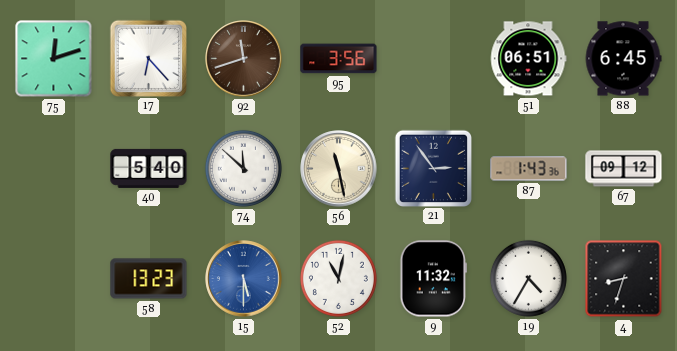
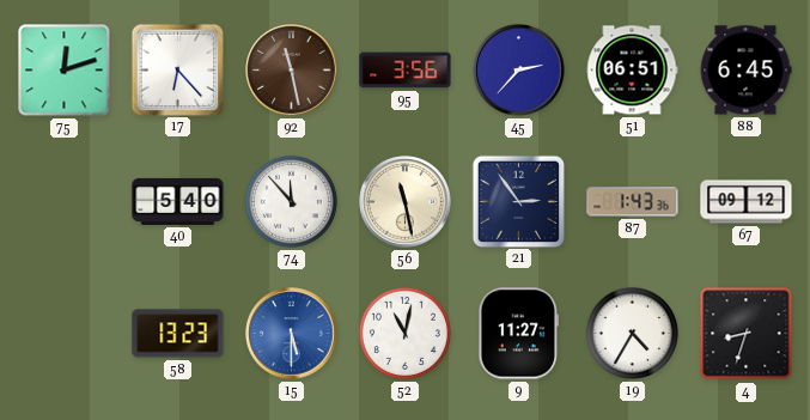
92: 11:42 -> 11:28
45: none -> 2:37
74: 11:52 -> 11:53
9: 11:32 -> 11:27
